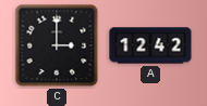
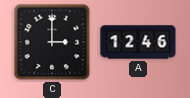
A: 12:42 -> 12:46
